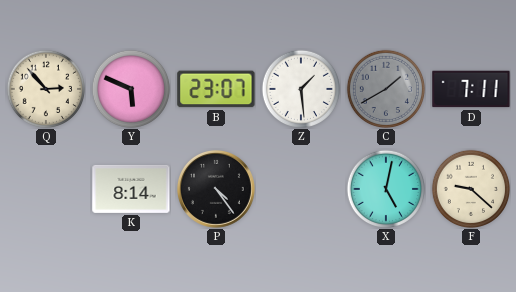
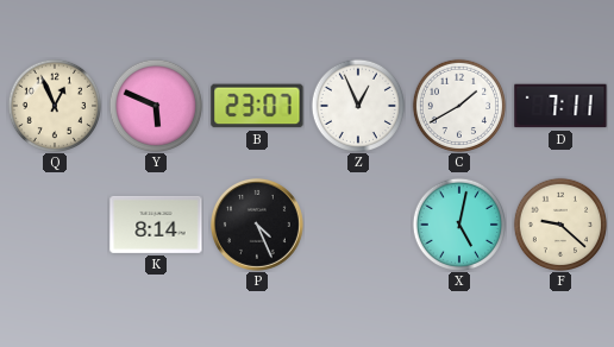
Q: 2:53 -> 12:56
Z: 1:29 -> 12:56
C dial: grey -> white
P: 4:24 -> 4:26
